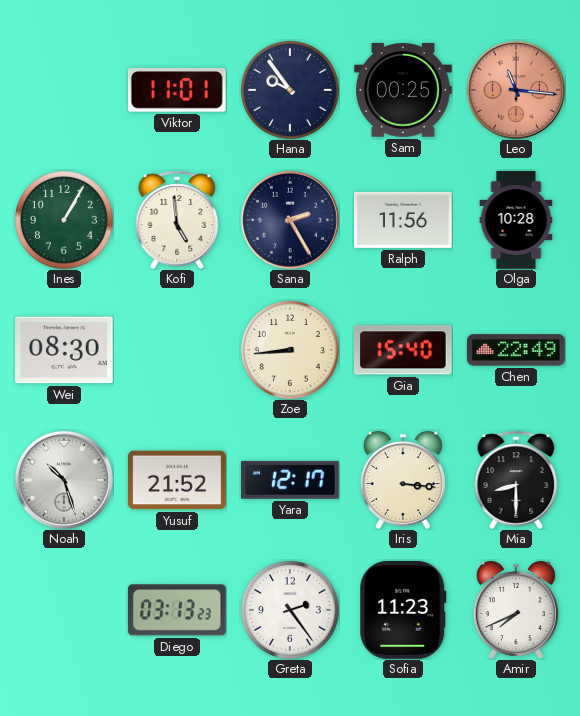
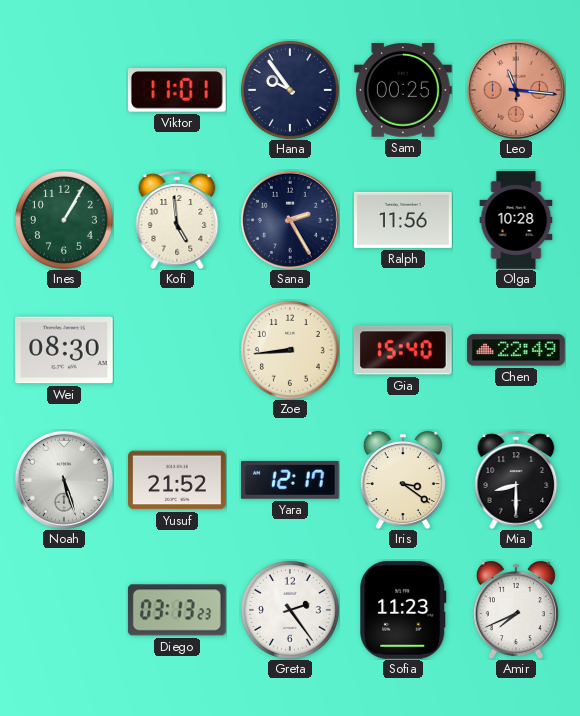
Noah: 10:27 -> 5:27
Iris: 3:16 -> 3:21
